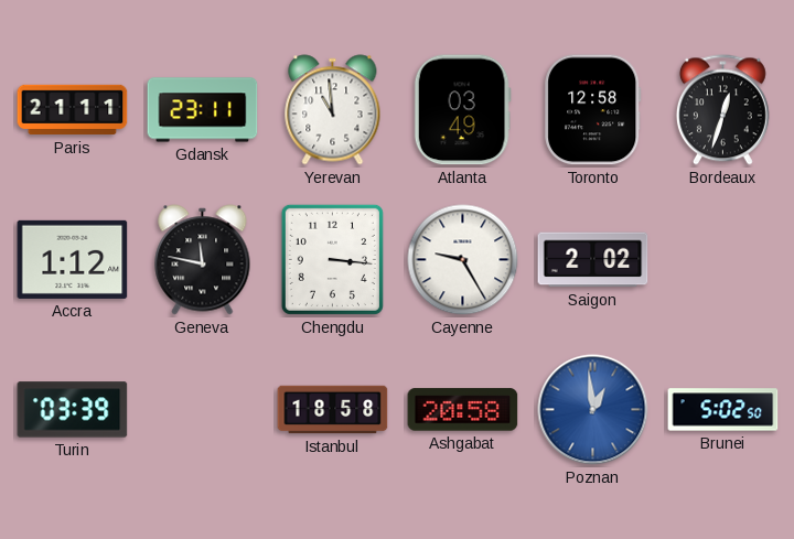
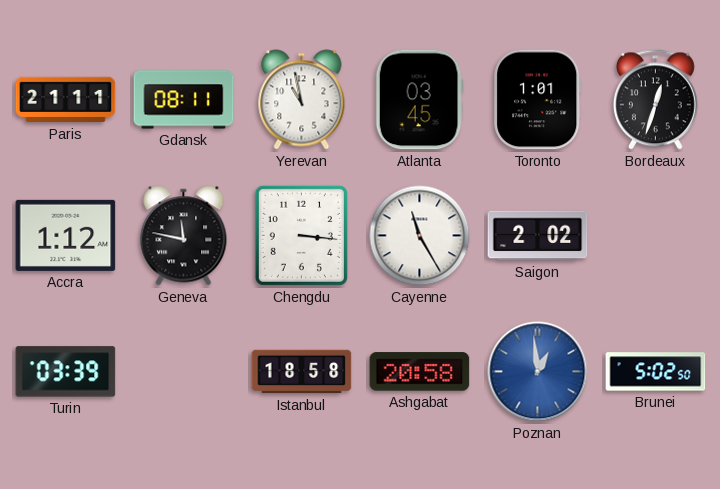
Gdansk: 23:11 -> 08:11
Yerevan: 10:59 -> 10:58
Atlanta: 03:49 -> 03:45
Toronto: 12:58 -> 1:01
Cayenne: 9:25 -> 11:25
